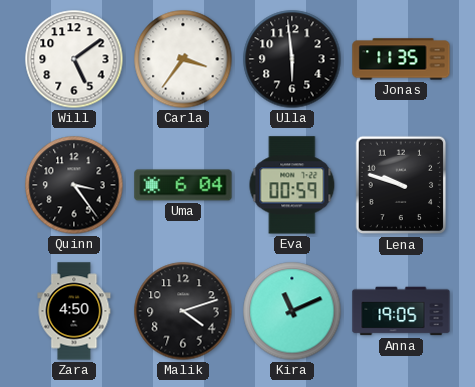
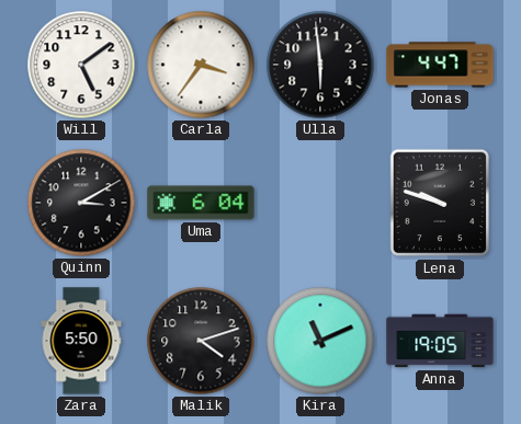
Jonas: 11:35 -> 4:47
Quinn: 3:24 -> 3:10
Eva: 00:59 -> none
Zara: 4:50 -> 5:50
